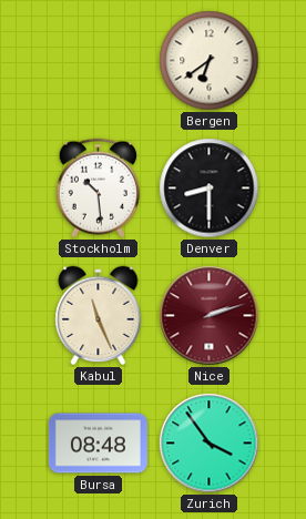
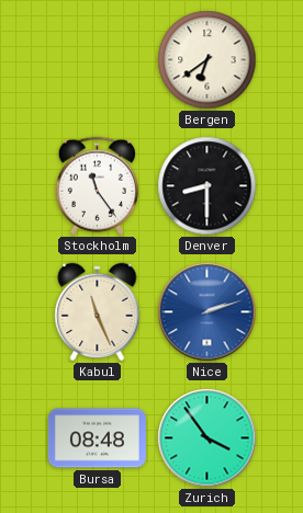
Stockholm: 10:29 -> 11:24
Nice dial: burgundy -> blue
